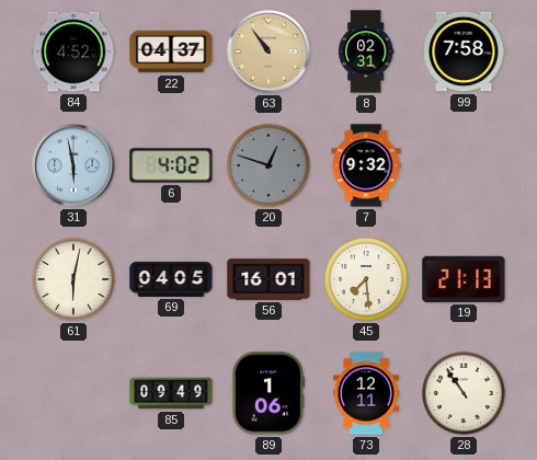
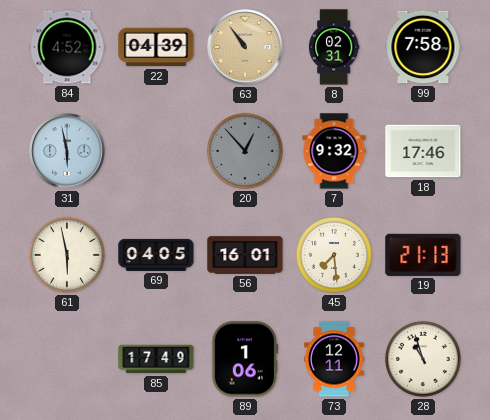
22: 04:37 -> 04:39
6: 4:02 -> none
20: 12:48 -> 12:53
18: none -> 17:46
61: 6:02 -> 5:58
85: 09:49 -> 17:49
28: 10:54 -> 10:57
